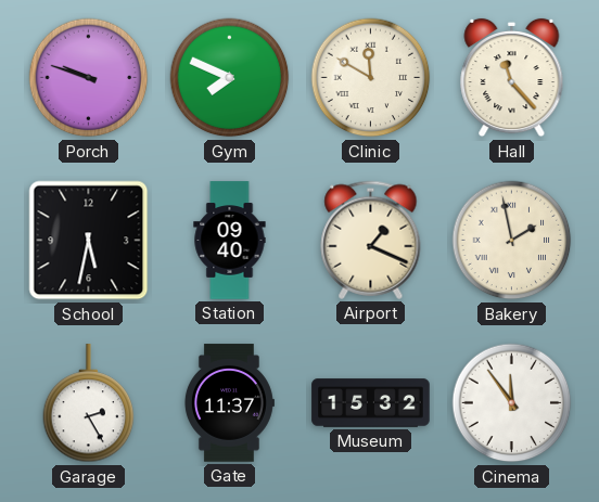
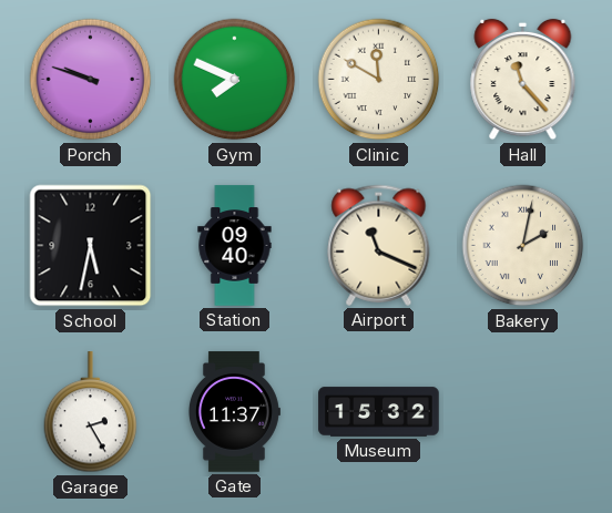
Airport: 1:19 -> 11:19
Bakery: 1:58 -> 2:02
Cinema: 11:54 -> none
